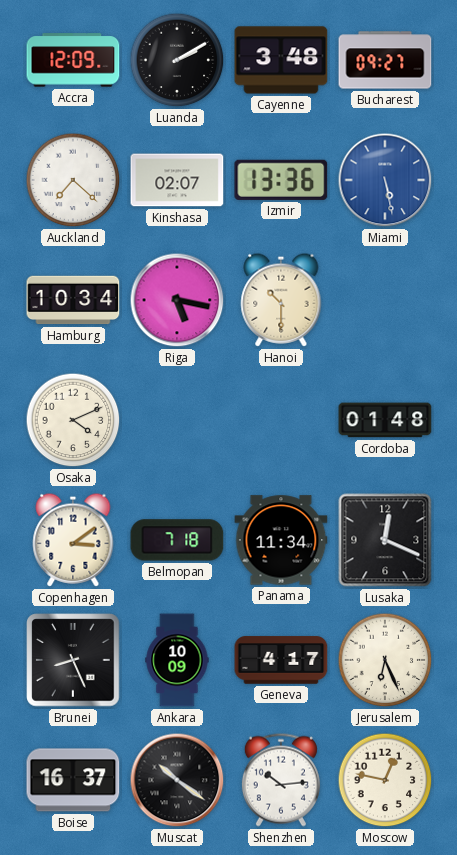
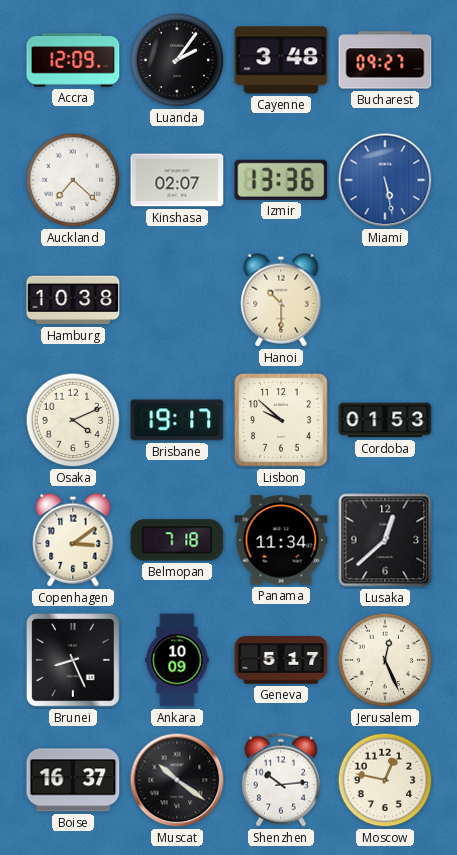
Luanda: 2:10 -> 2:06
Hamburg: 10:34 -> 10:38
Riga: 5:17 -> none
Brisbane: none -> 19:17
Lisbon: none -> 9:52
Cordoba: 01:48 -> 01:53
Lusaka: 12:19 -> 12:38
Geneva: 4:17 -> 5:17
Jerusalem: 6:26 -> 12:26
